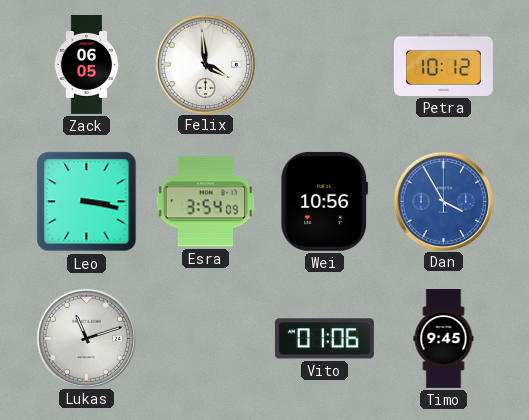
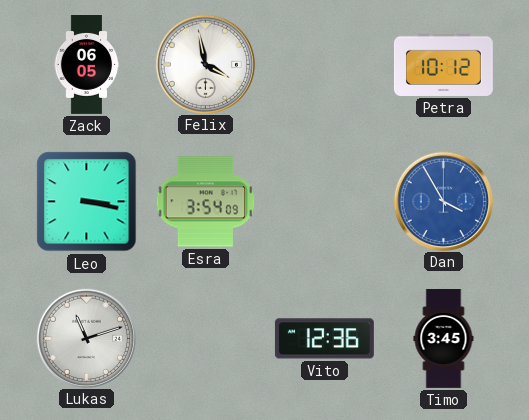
Felix: 3:59 -> 3:58
Wei: 10:56 -> none
Vito: 01:06 -> 12:36
Timo: 9:45 -> 3:45
